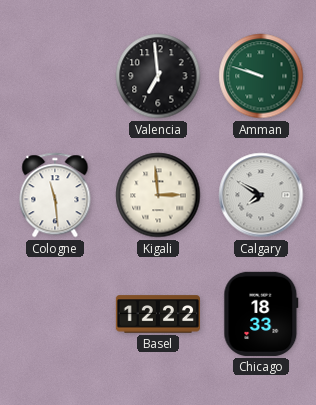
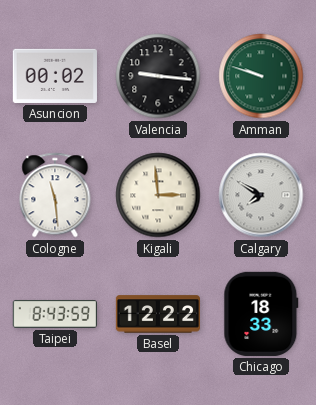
Asuncion: none -> 00:02
Valencia: 6:59 -> 9:16
Taipei: none -> 8:43
